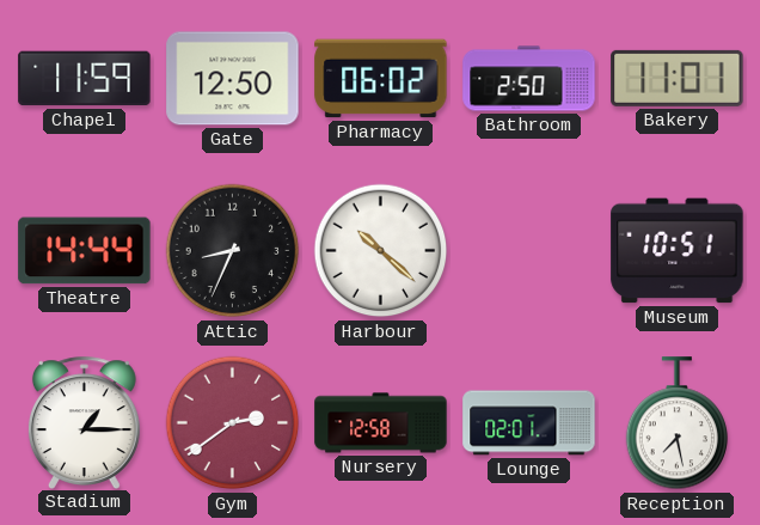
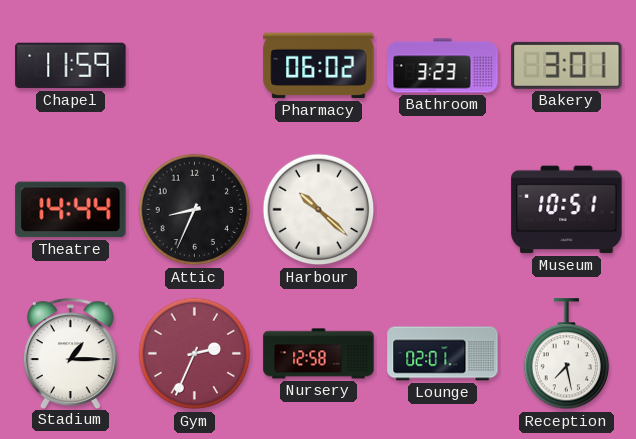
Gate: 12:50 -> none
Bathroom: 2:50 -> 3:23
Bakery: 11:01 -> 3:01
Gym: 2:39 -> 2:34
